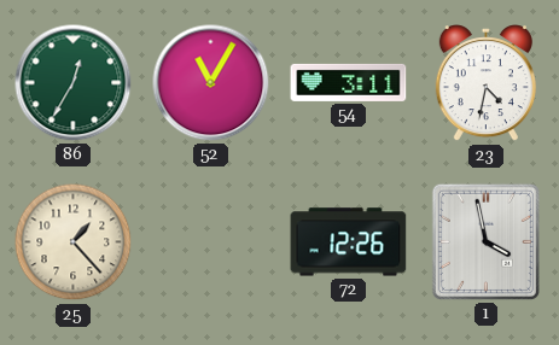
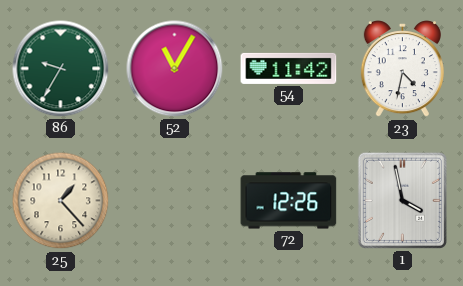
86: 12:35 -> 9:35
54: 3:11 -> 11:42
